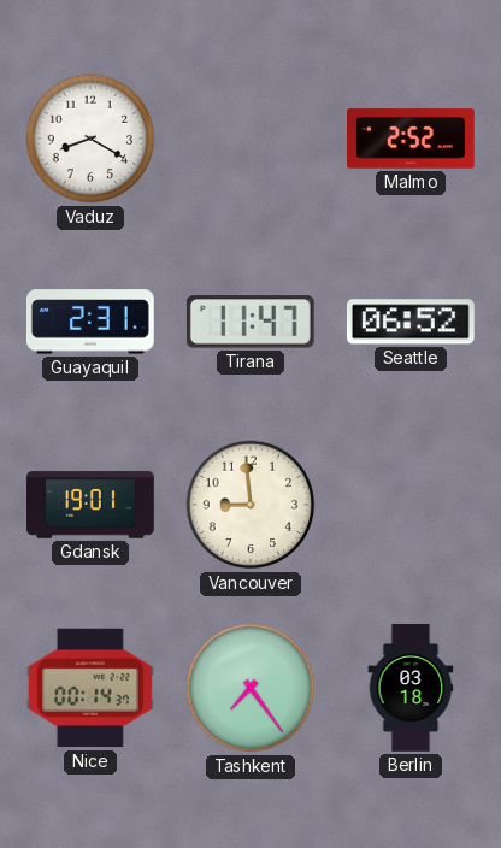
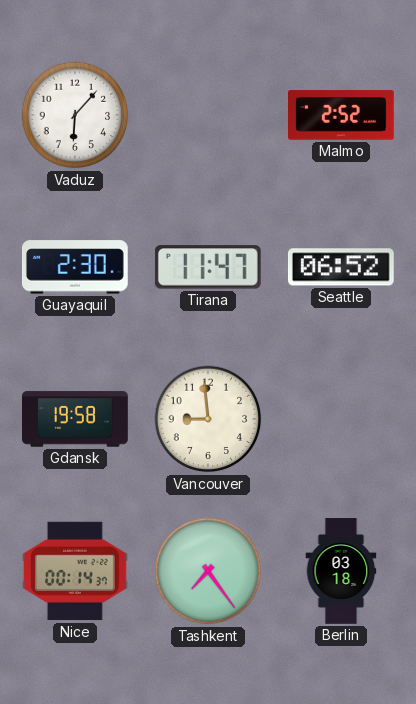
Vaduz: 8:20 -> 6:07
Guayaquil: 2:31 -> 2:30
Gdansk: 19:01 -> 19:58
